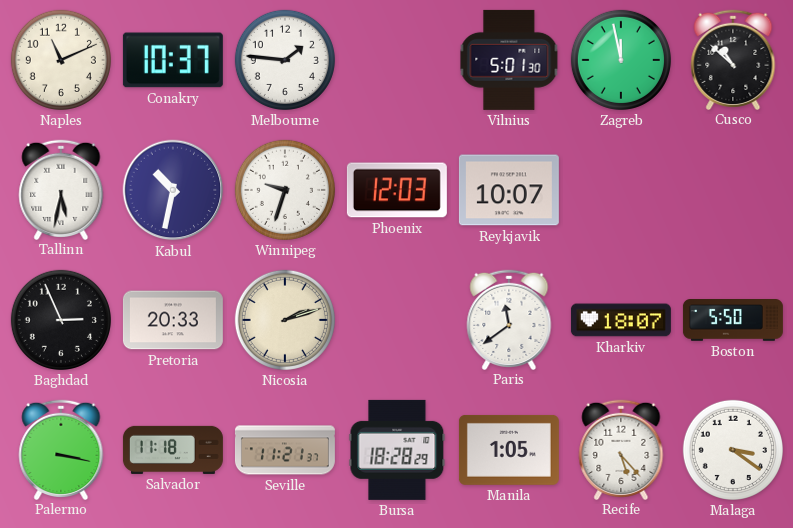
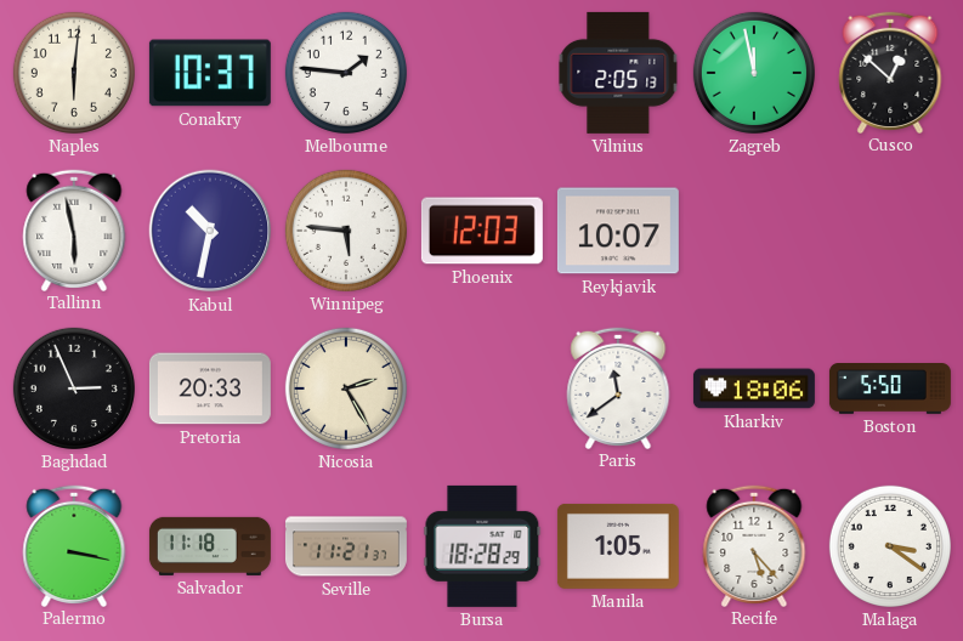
Naples: 11:11 -> 6:01
Vilnius: 5:01 -> 2:05
Cusco: 10:52 -> 12:52
Tallinn: 5:32 -> 5:58
Winnipeg: 9:33 -> 5:46
Nicosia: 2:12 -> 2:25
Kharkiv: 18:07 -> 18:06
